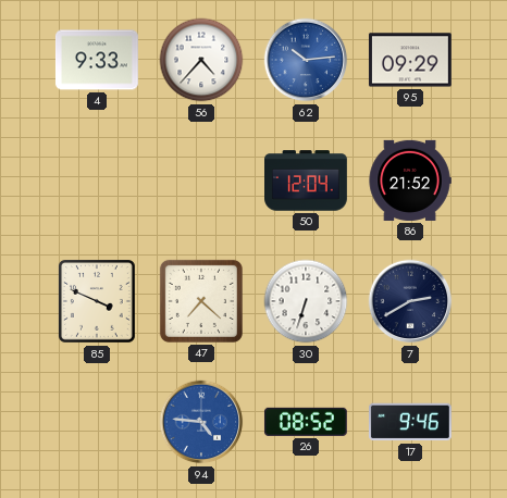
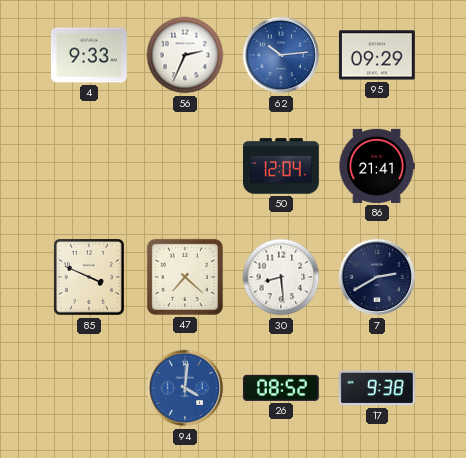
56: 4:37 -> 2:34
86: 21:52 -> 21:41
30: 6:33 -> 8:29
94: 4:46 -> 4:01
17: 9:46 -> 9:38
